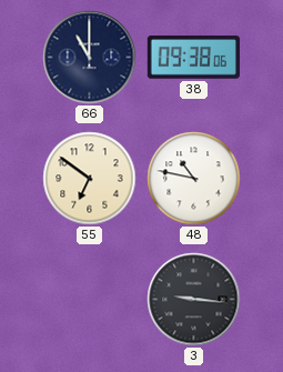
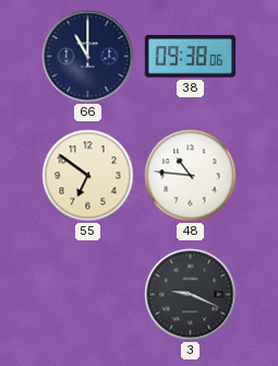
48: 10:47 -> 10:46
3: 9:16 -> 9:19
